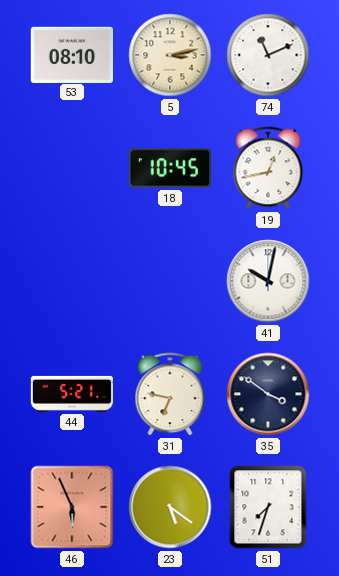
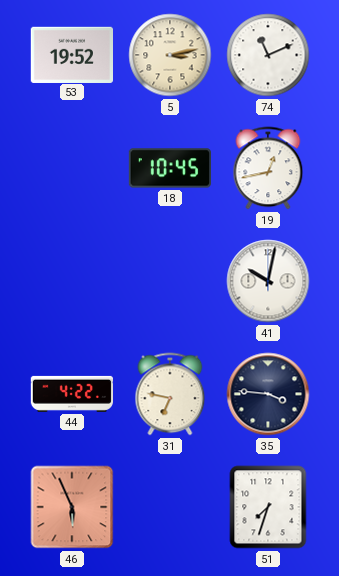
53: 08:10 -> 19:52
44: 5:21 -> 4:22
35: 3:51 -> 3:46
23: 5:21 -> none
